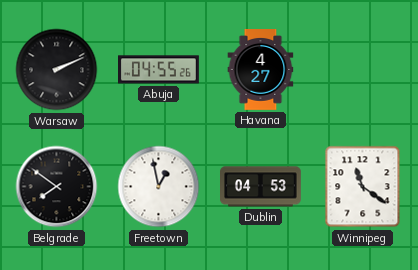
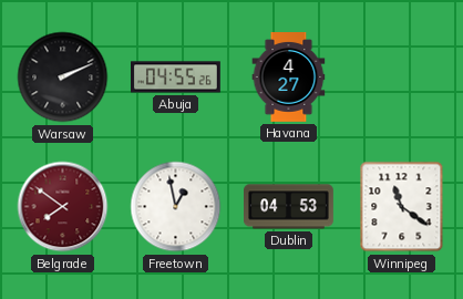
Belgrade dial: black -> burgundy
